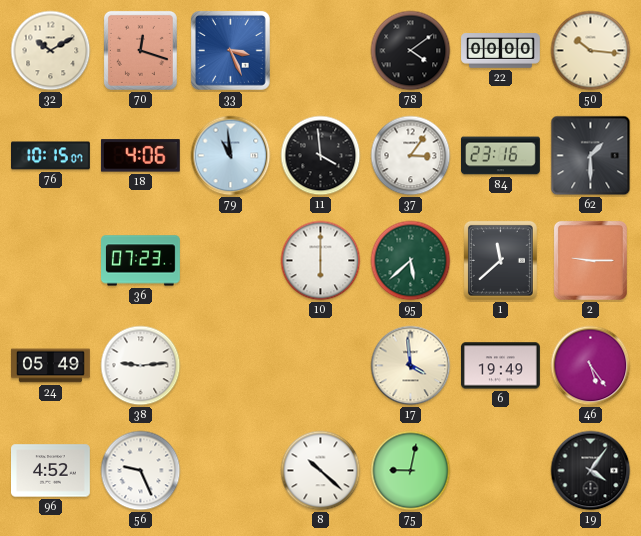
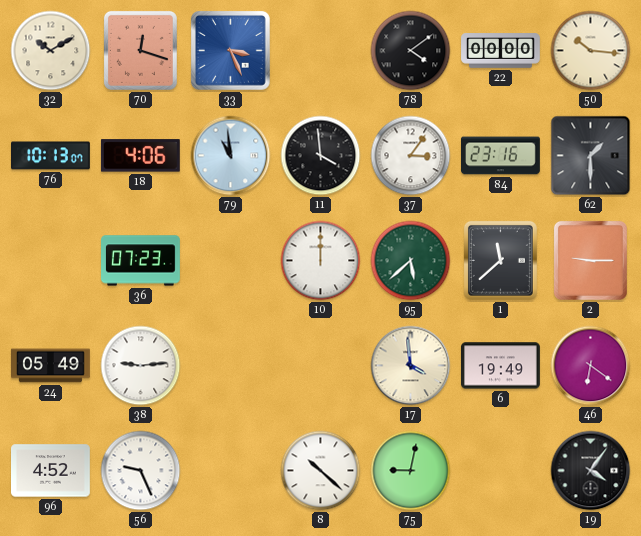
76: 10:15 -> 10:13
10: 6:00 -> 12:00
46: 5:24 -> 6:21
